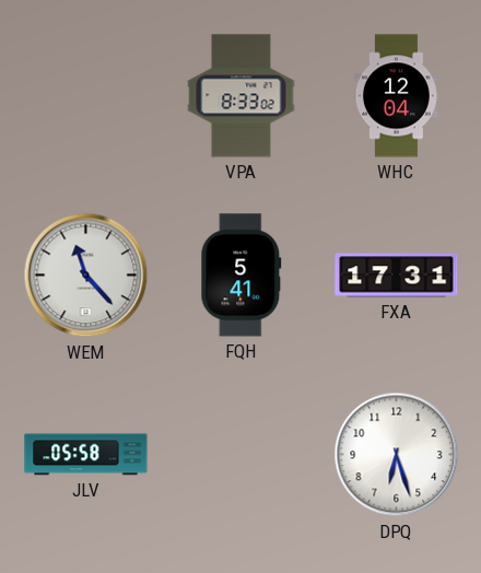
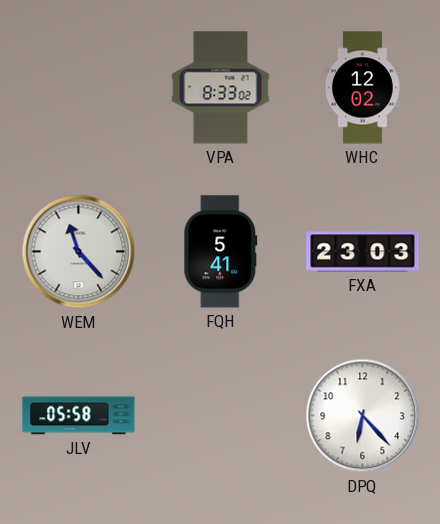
WHC: 12:04 -> 12:02
FXA: 17:31 -> 23:03
DPQ: 6:27 -> 6:23
